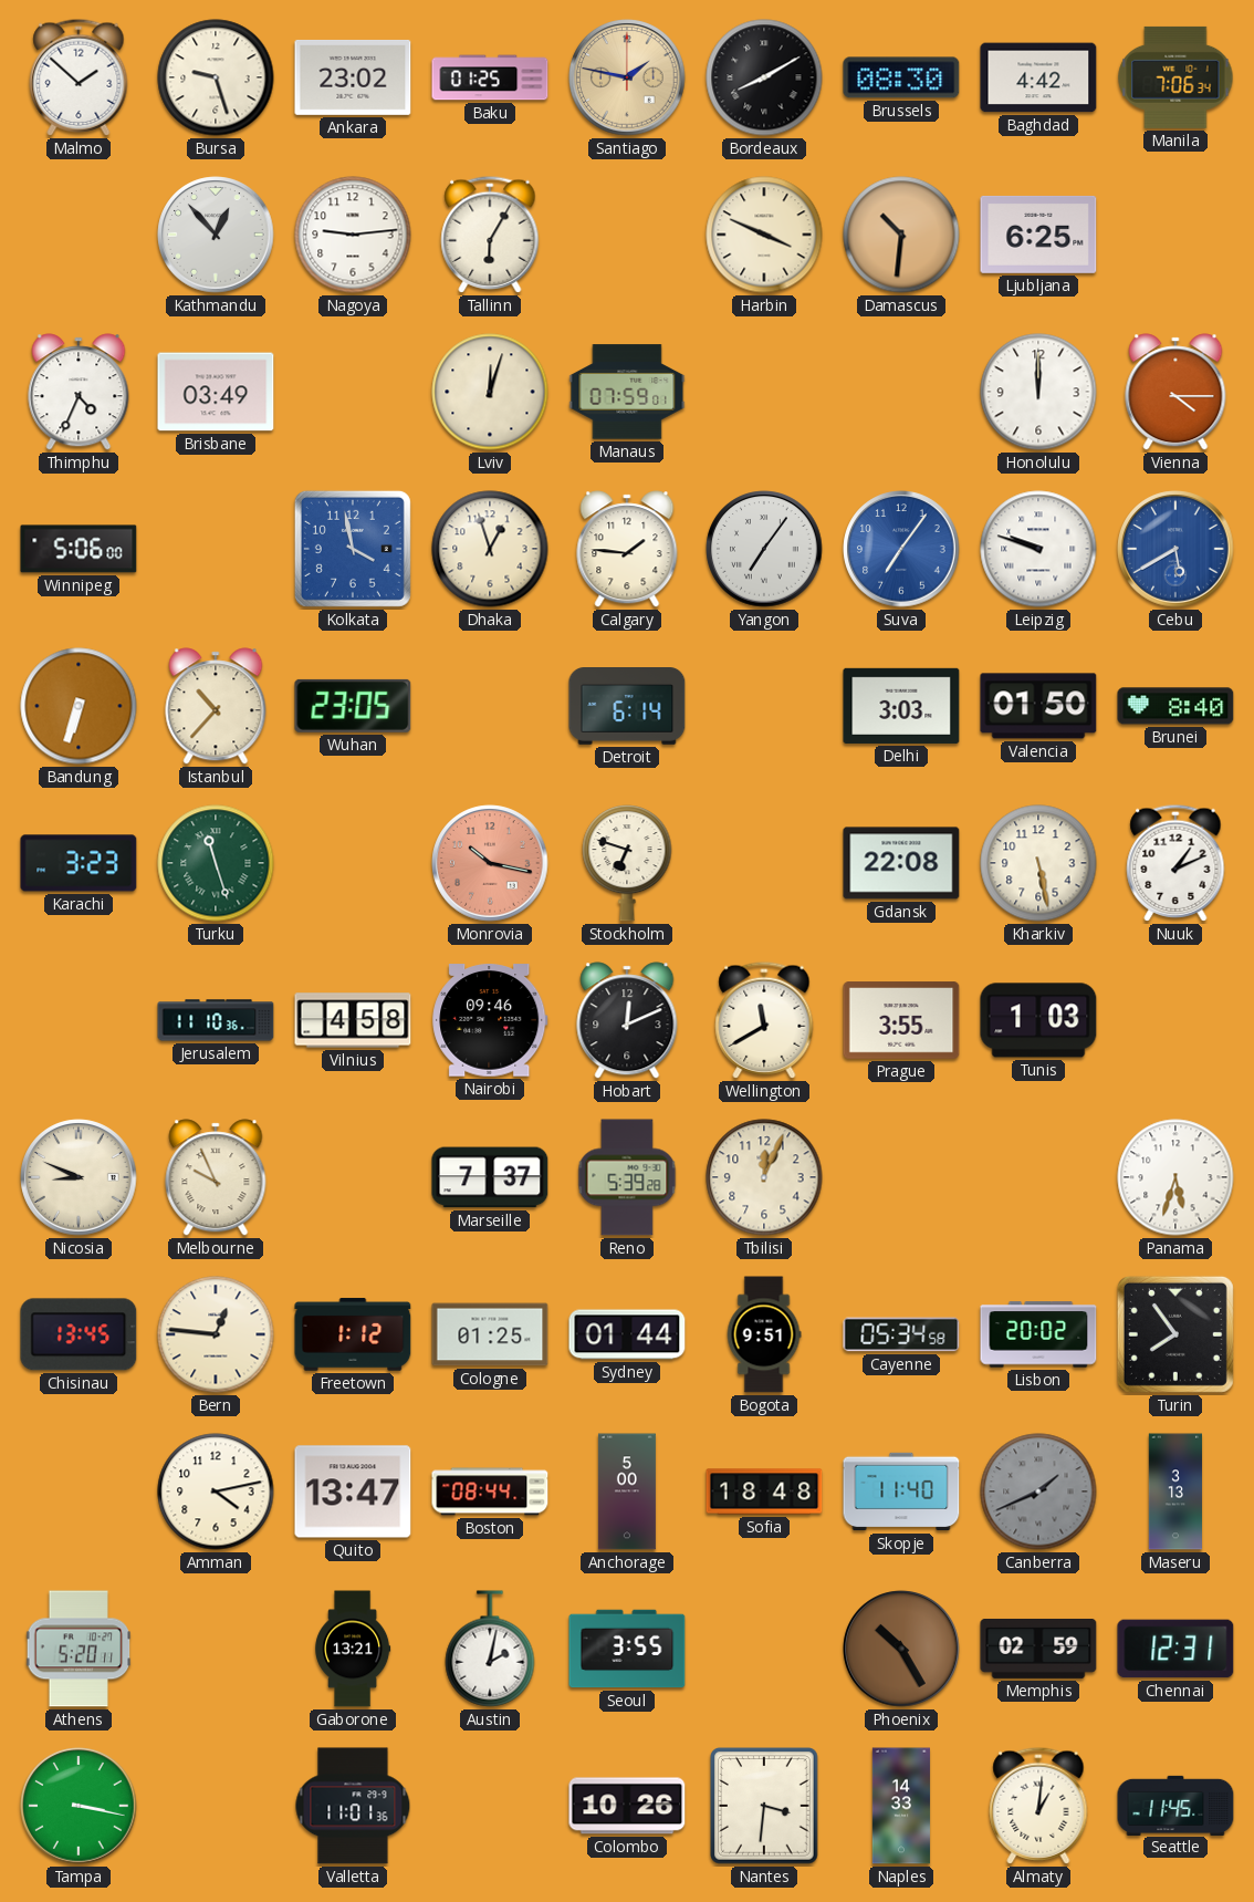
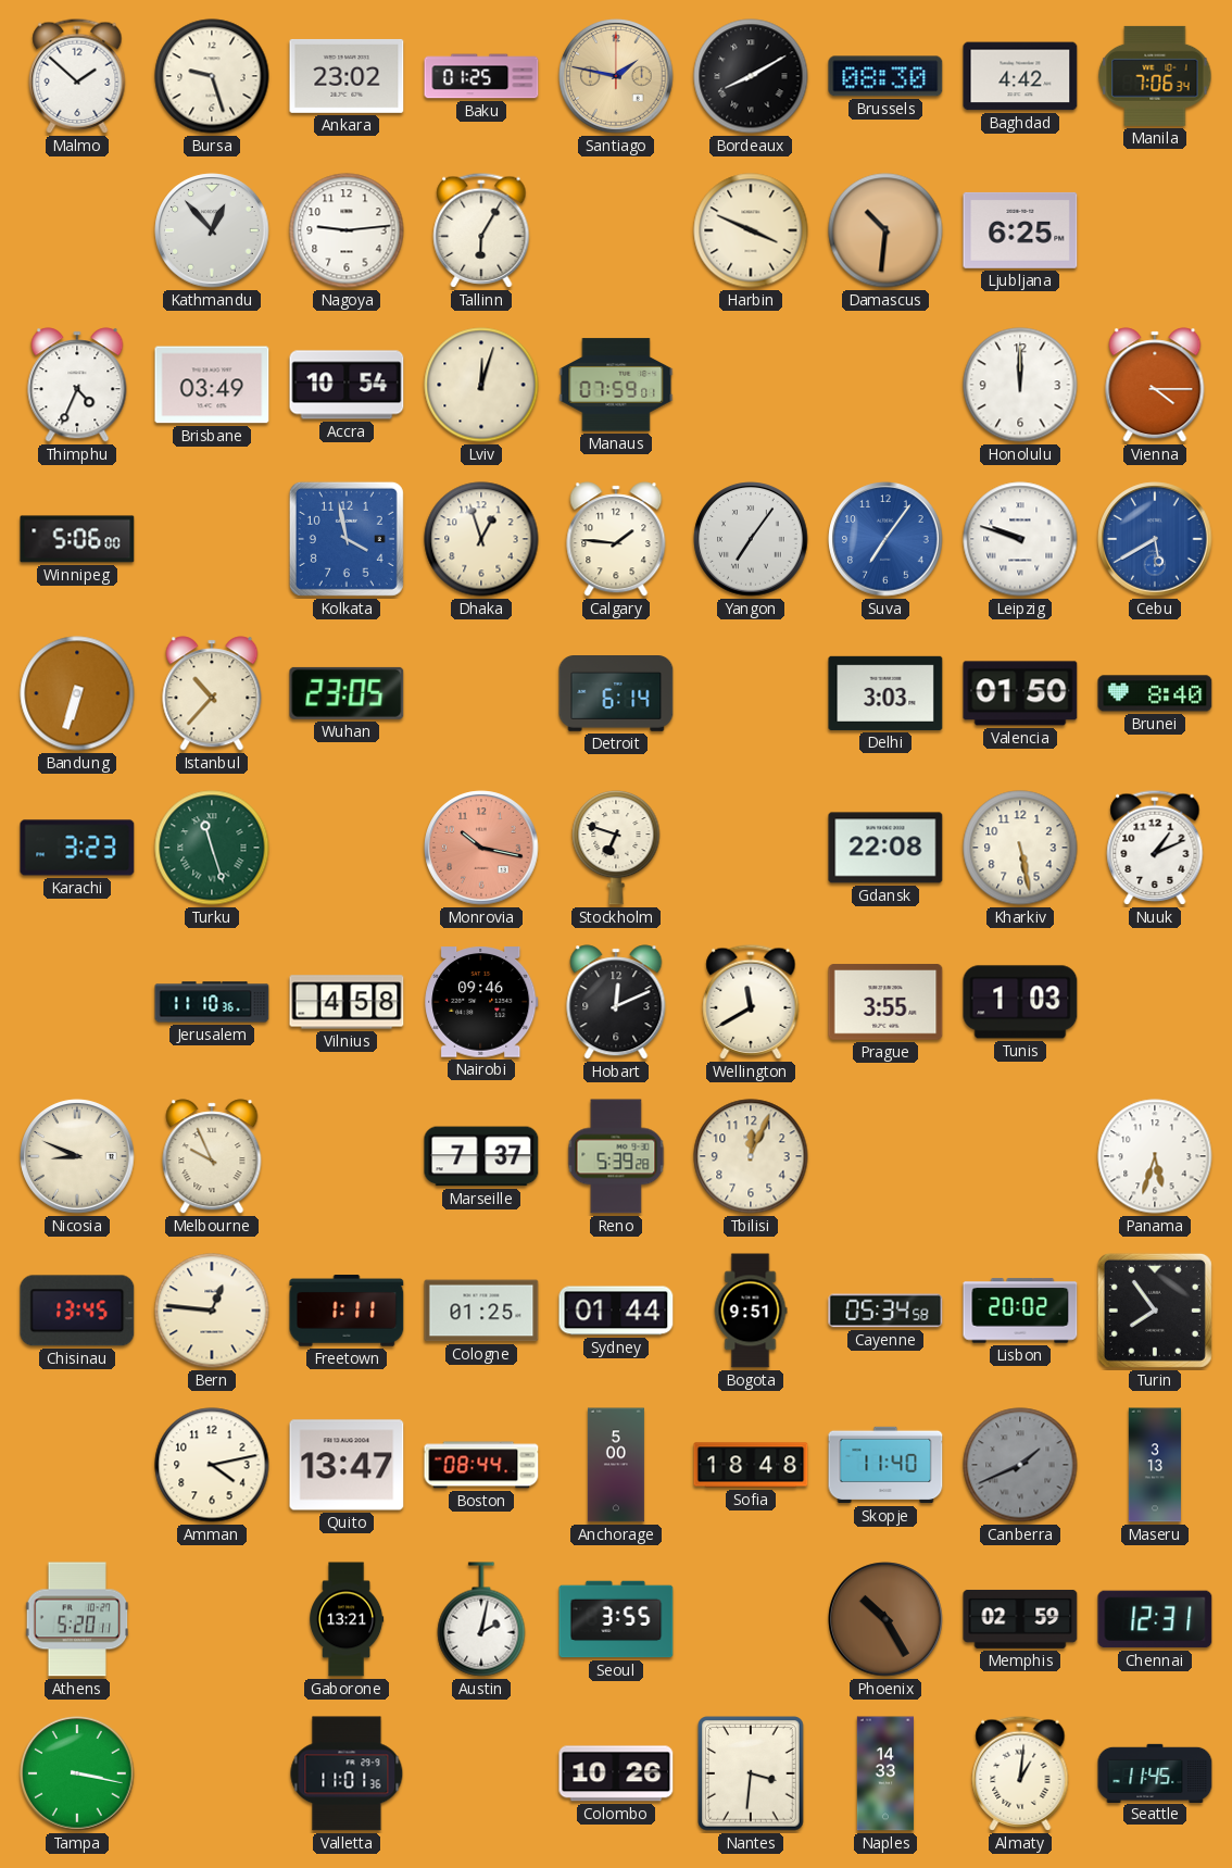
Accra: none -> 10:54
Freetown: 1:12 -> 1:11
